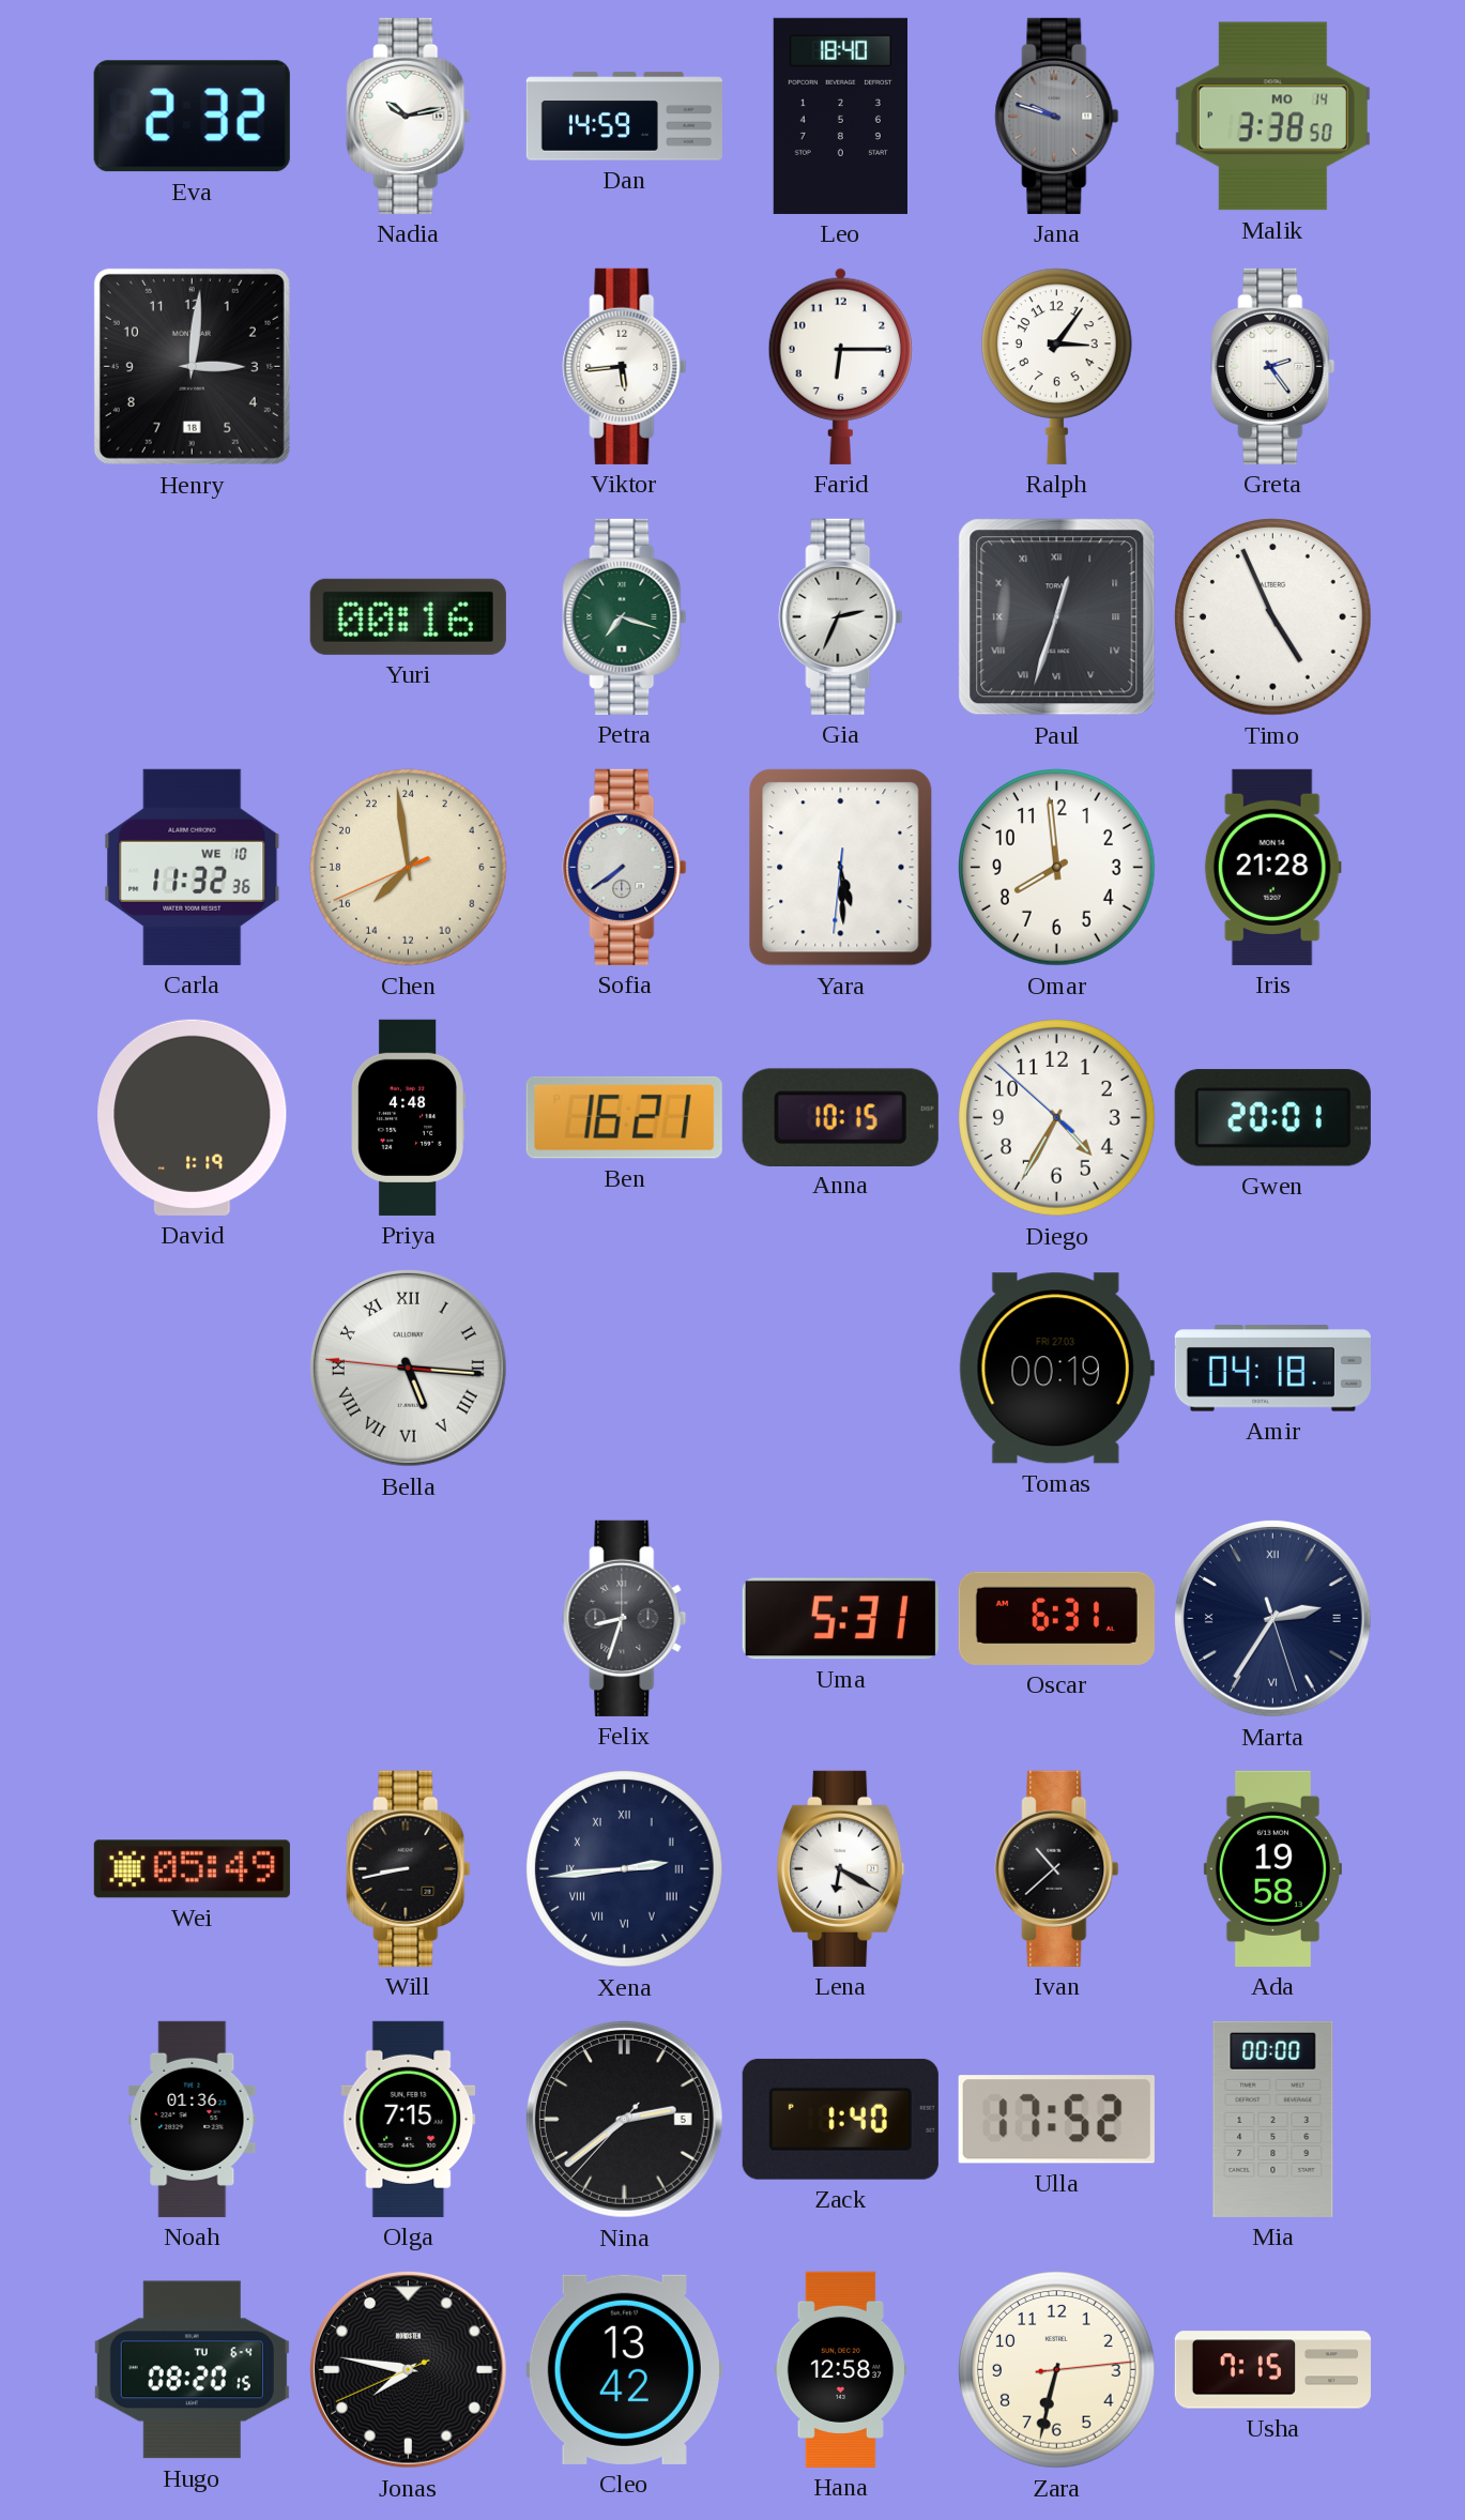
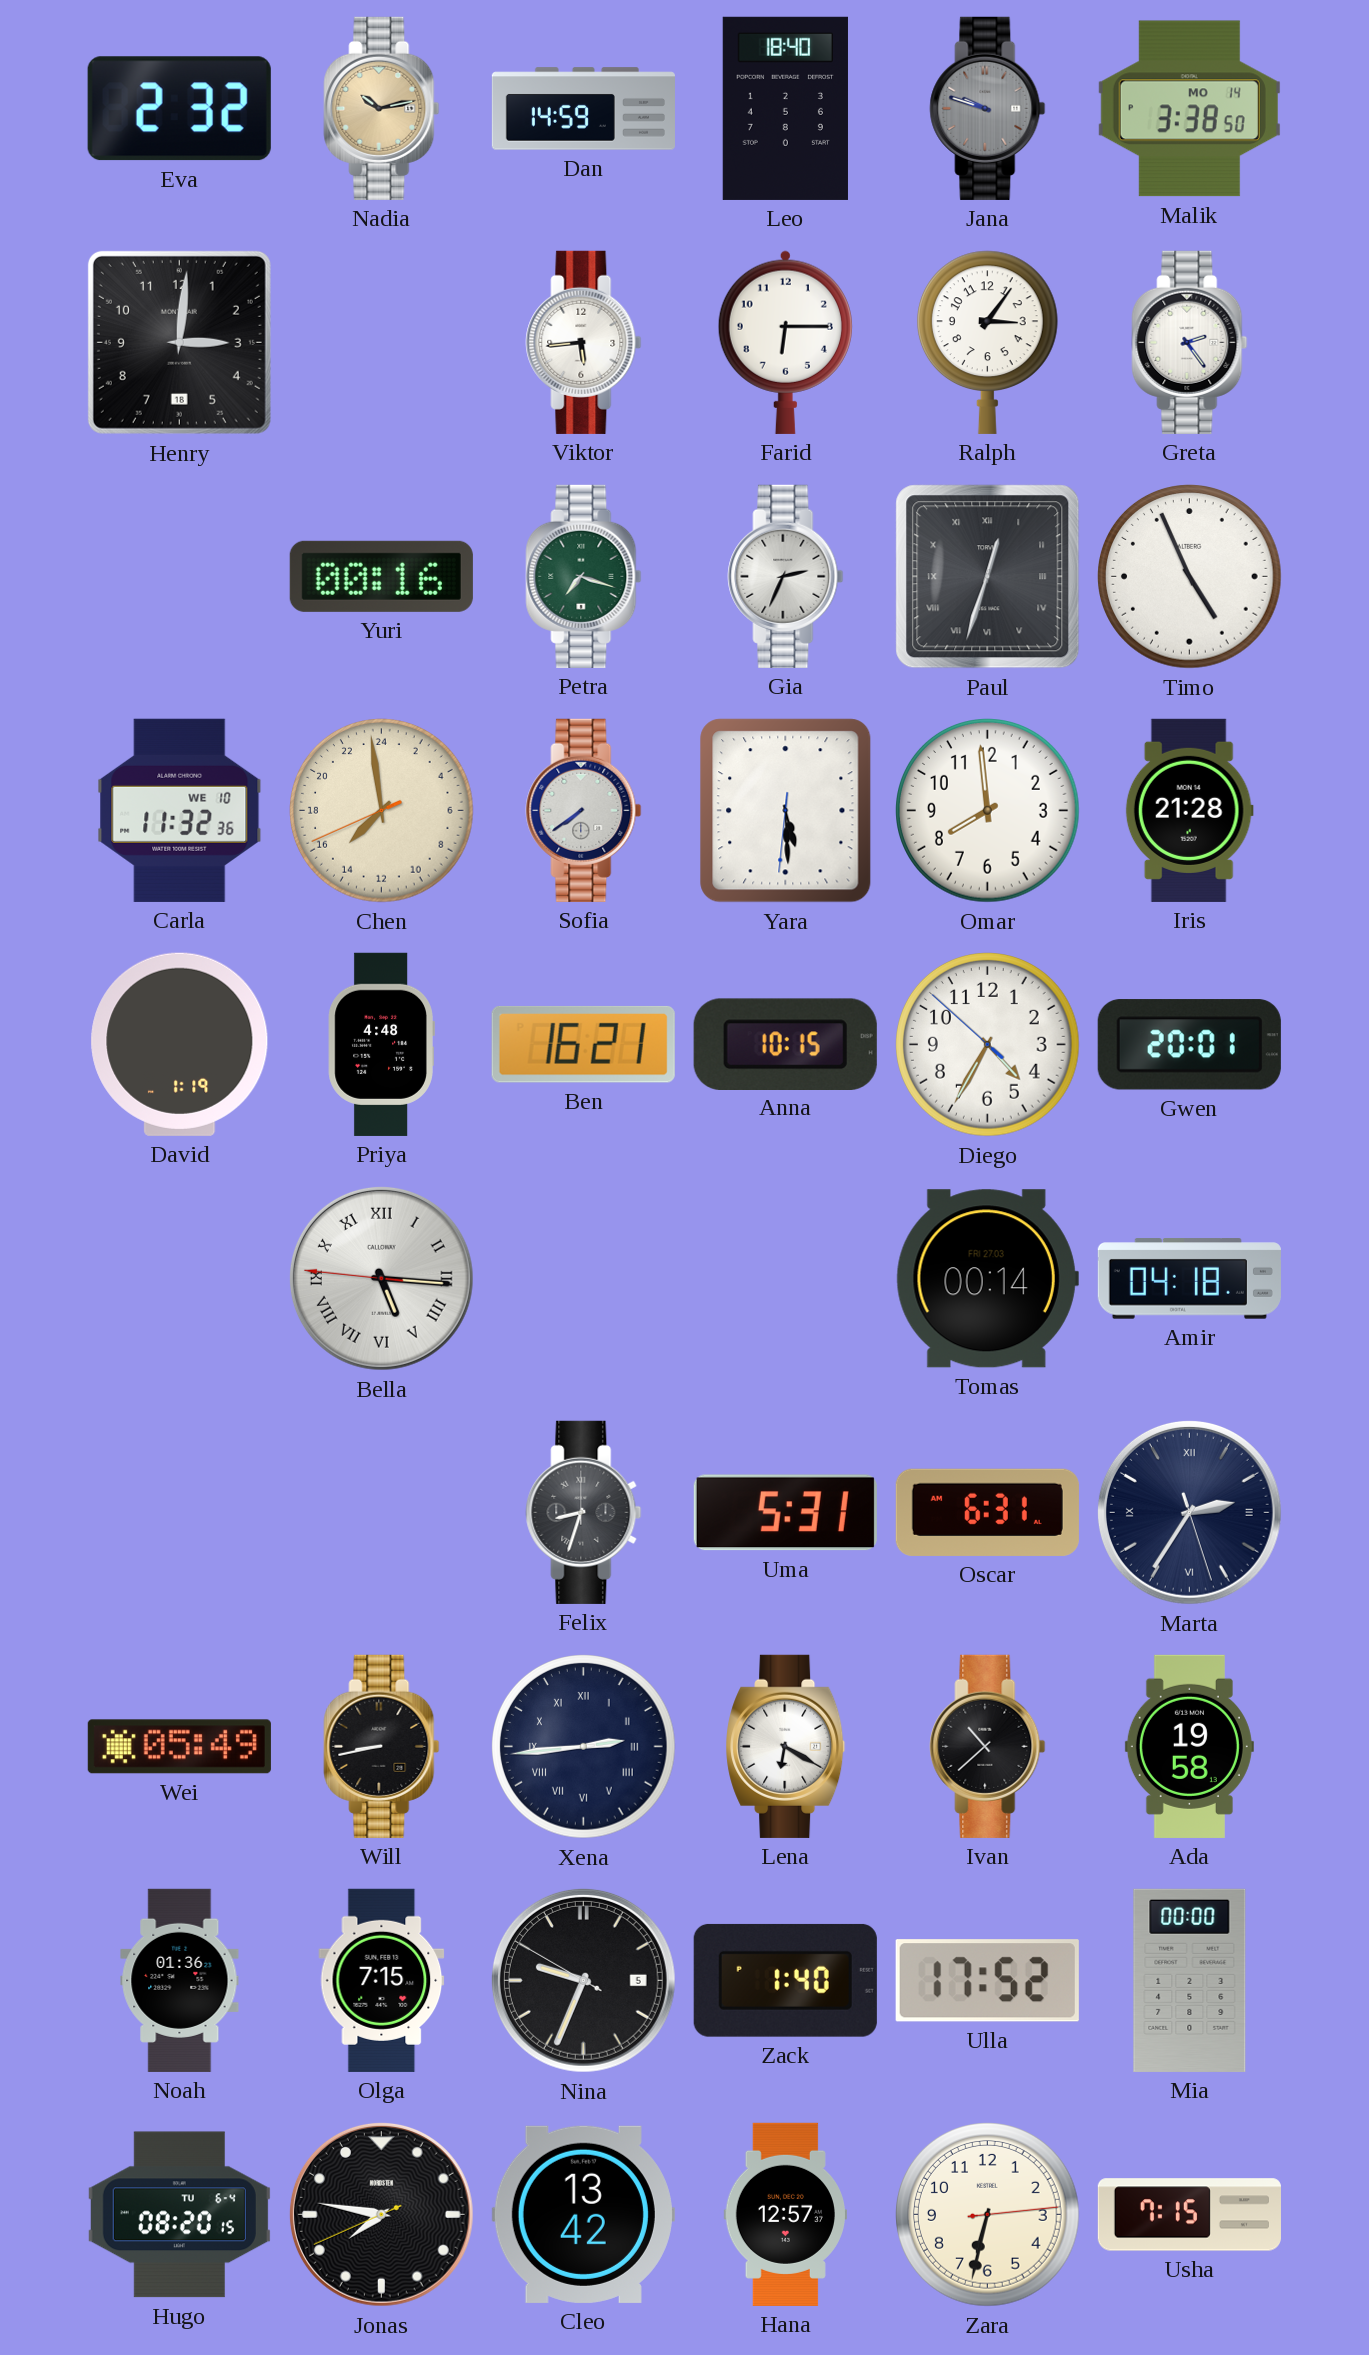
Nadia dial: white -> champagne
Tomas: 00:19 -> 00:14
Nina: 2:38 -> 9:33
Hana: 12:58 -> 12:57
